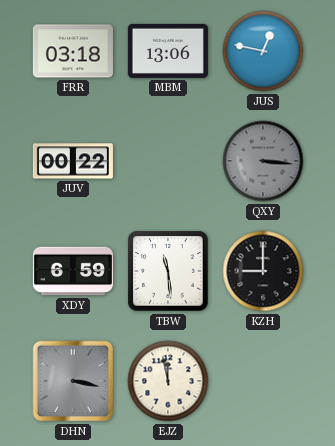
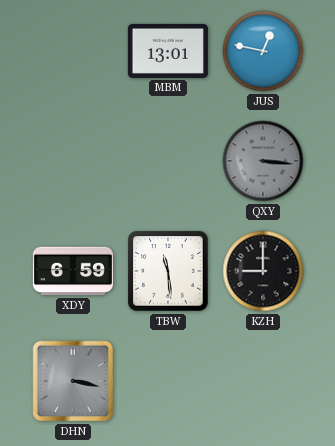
FRR: 03:18 -> none
MBM: 13:06 -> 13:01
JUV: 00:22 -> none
EJZ: 11:58 -> none
